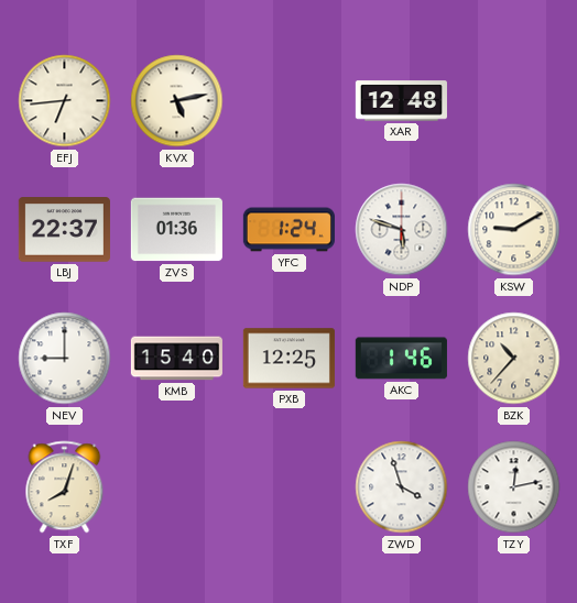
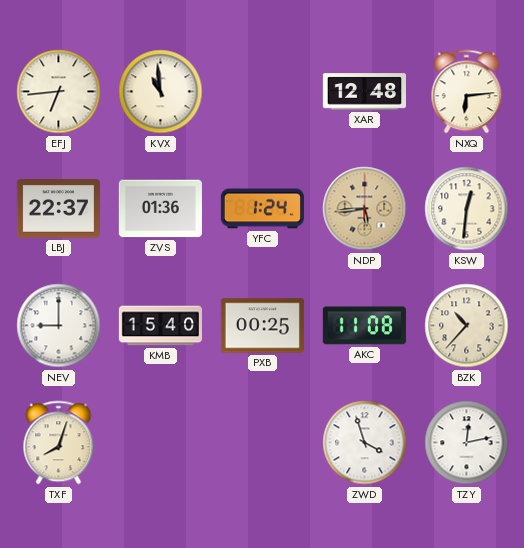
KVX: 5:13 -> 10:59
NXQ: none -> 6:14
NDP: 5:48 -> 5:44
NDP dial: white -> champagne
KSW: 9:10 -> 12:31
PXB: 12:25 -> 00:25
AKC: 1:46 -> 11:08
